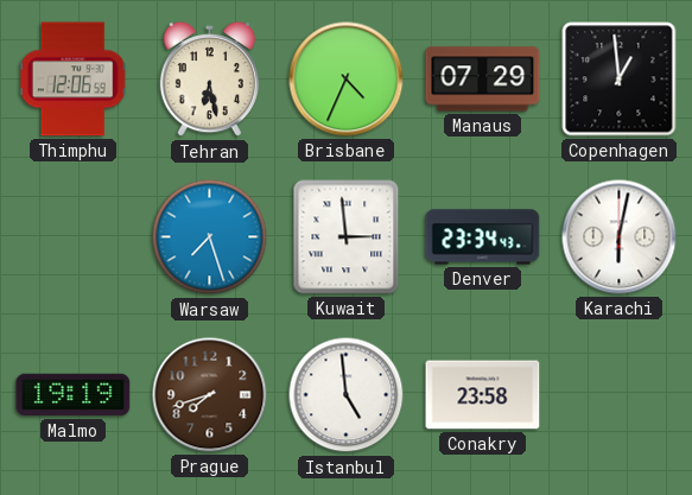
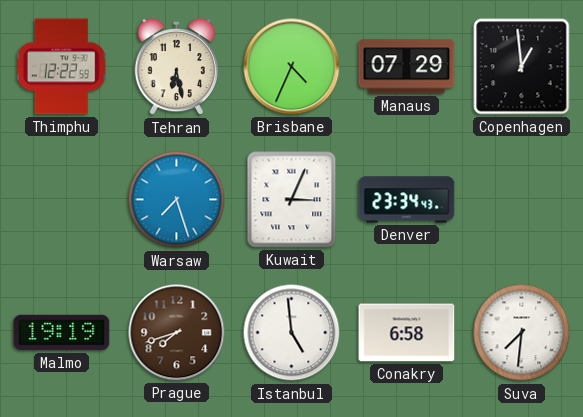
Thimphu: 12:06 -> 12:22
Kuwait: 2:59 -> 3:04
Karachi: 6:02 -> none
Conakry: 23:58 -> 6:58
Suva: none -> 7:31
